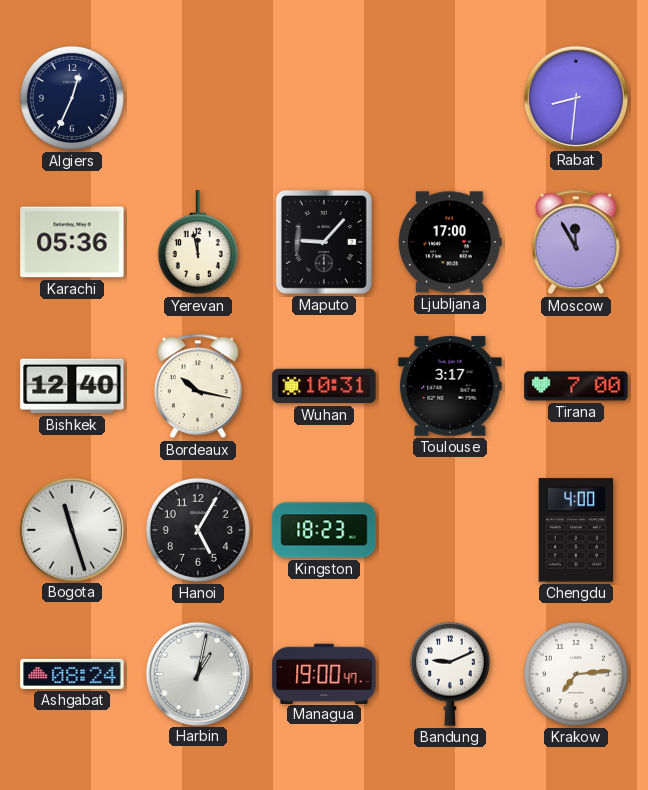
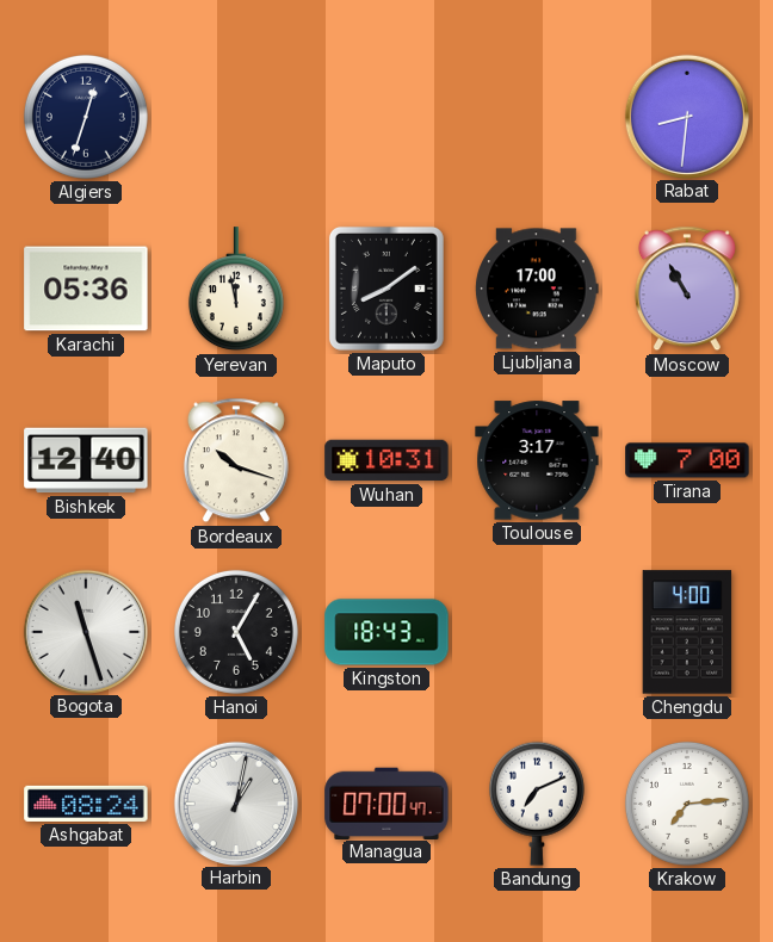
Algiers: 12:34 -> 12:33
Maputo: 9:07 -> 8:09
Moscow: 11:55 -> 10:55
Bordeaux: 10:17 -> 10:18
Kingston: 18:23 -> 18:43
Managua: 19:00 -> 07:00
Bandung: 9:11 -> 7:11
